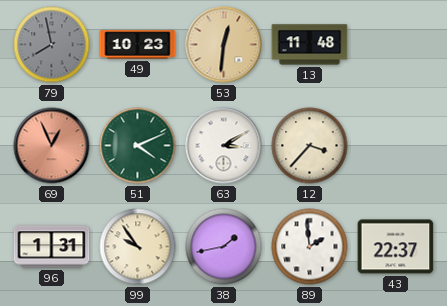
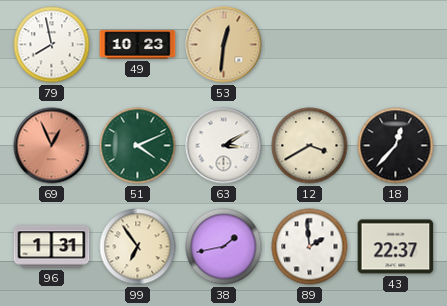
79 dial: grey -> white
13: 11:48 -> none
12: 3:37 -> 3:40
18: none -> 12:37
99: 9:54 -> 6:54
